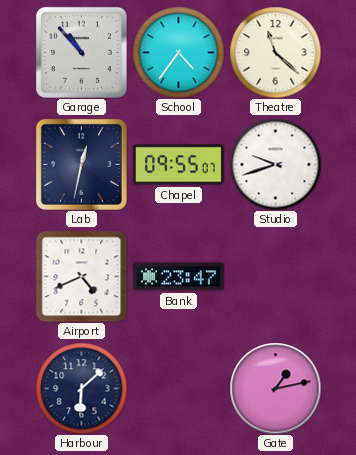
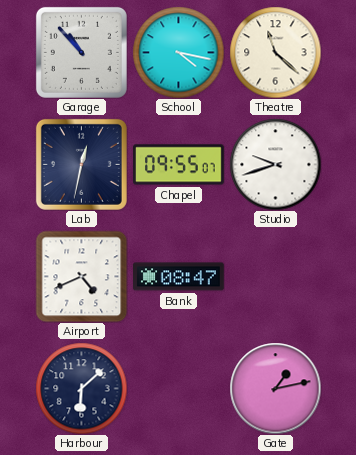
School: 4:36 -> 4:17
Bank: 23:47 -> 08:47
